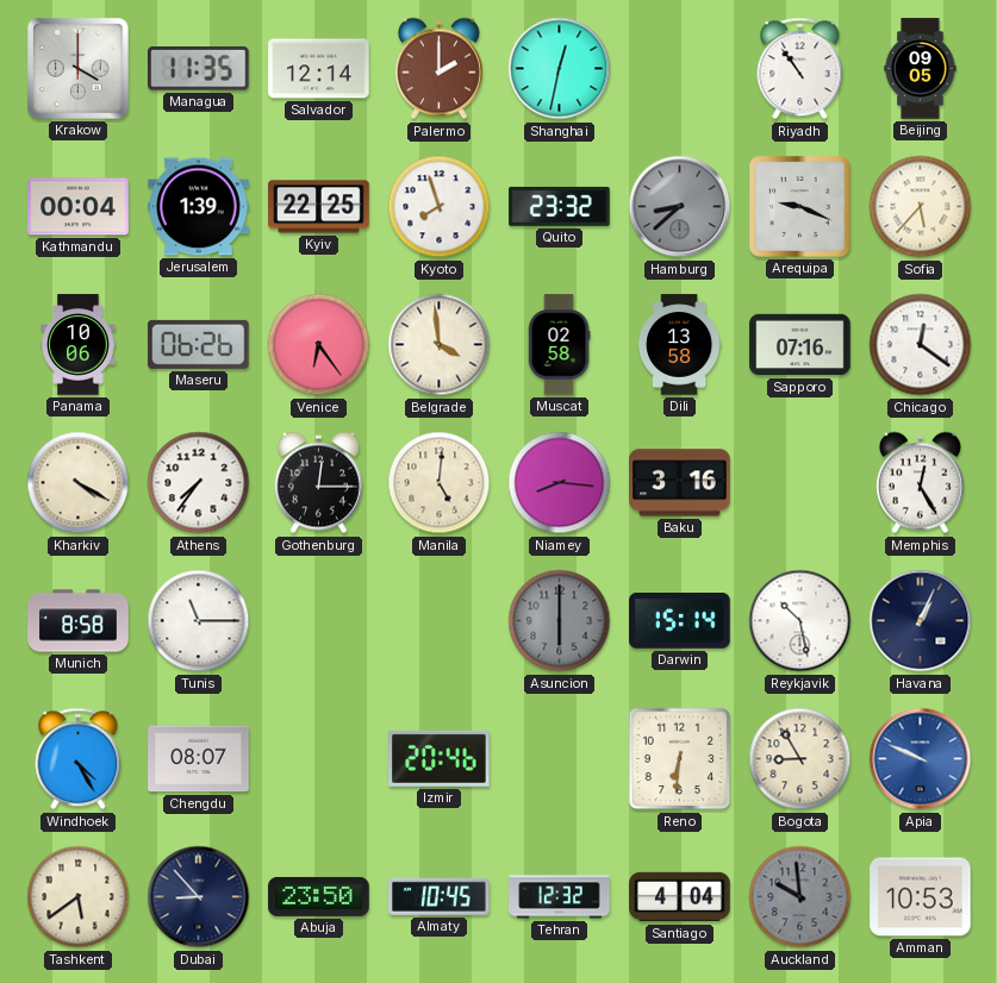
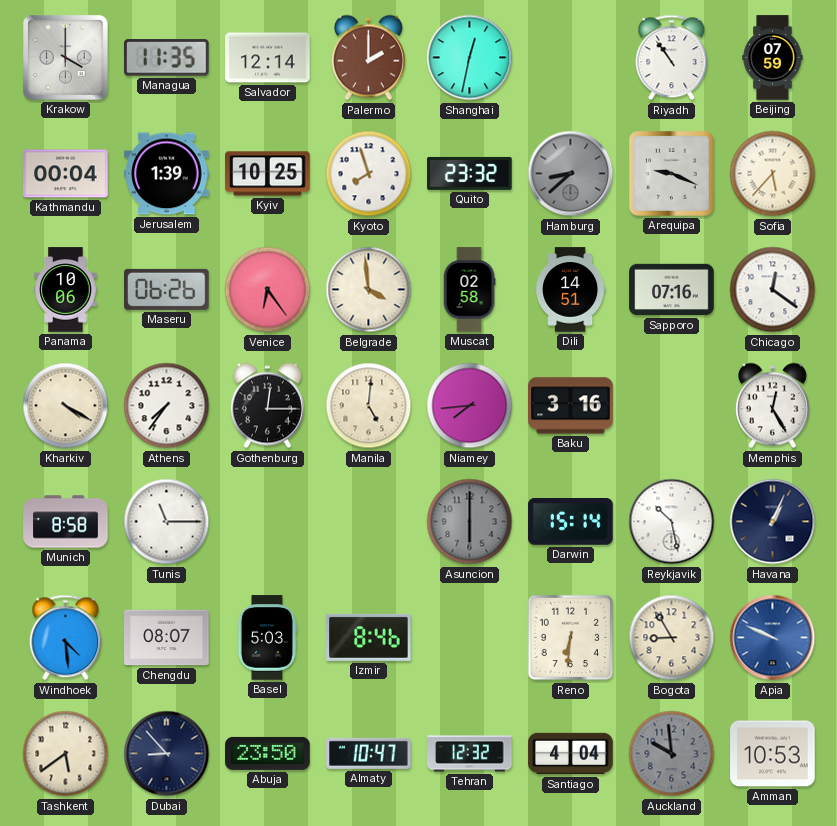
Beijing: 09:05 -> 07:59
Kyiv: 22:25 -> 10:25
Dili: 13:58 -> 14:51
Niamey: 8:16 -> 7:44
Windhoek: 4:25 -> 4:29
Basel: none -> 5:03
Izmir: 20:46 -> 8:46
Almaty: 10:45 -> 10:47
